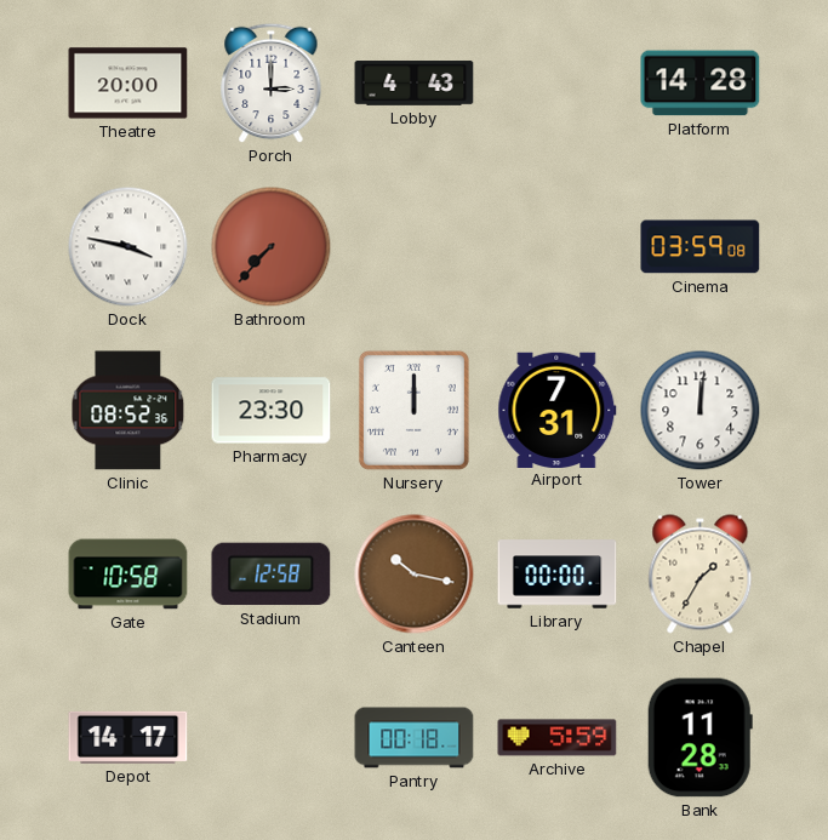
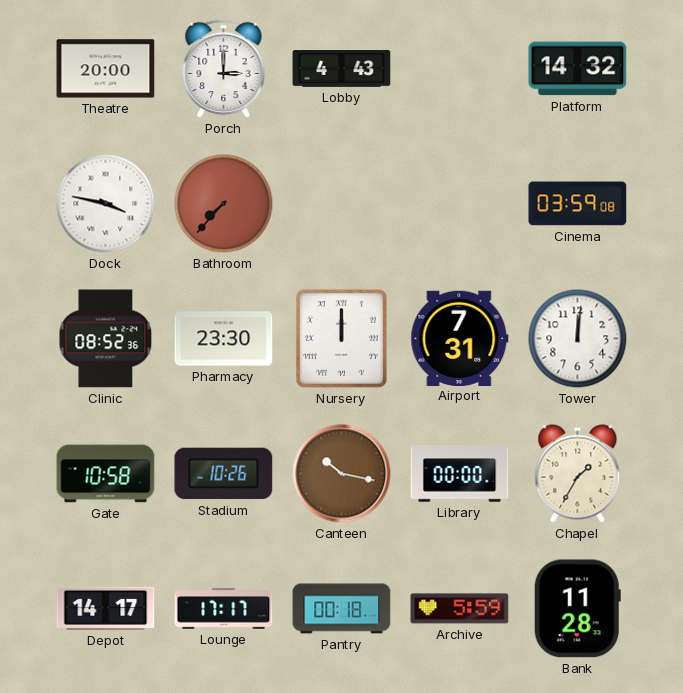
Platform: 14:28 -> 14:32
Stadium: 12:58 -> 10:26
Lounge: none -> 17:17
